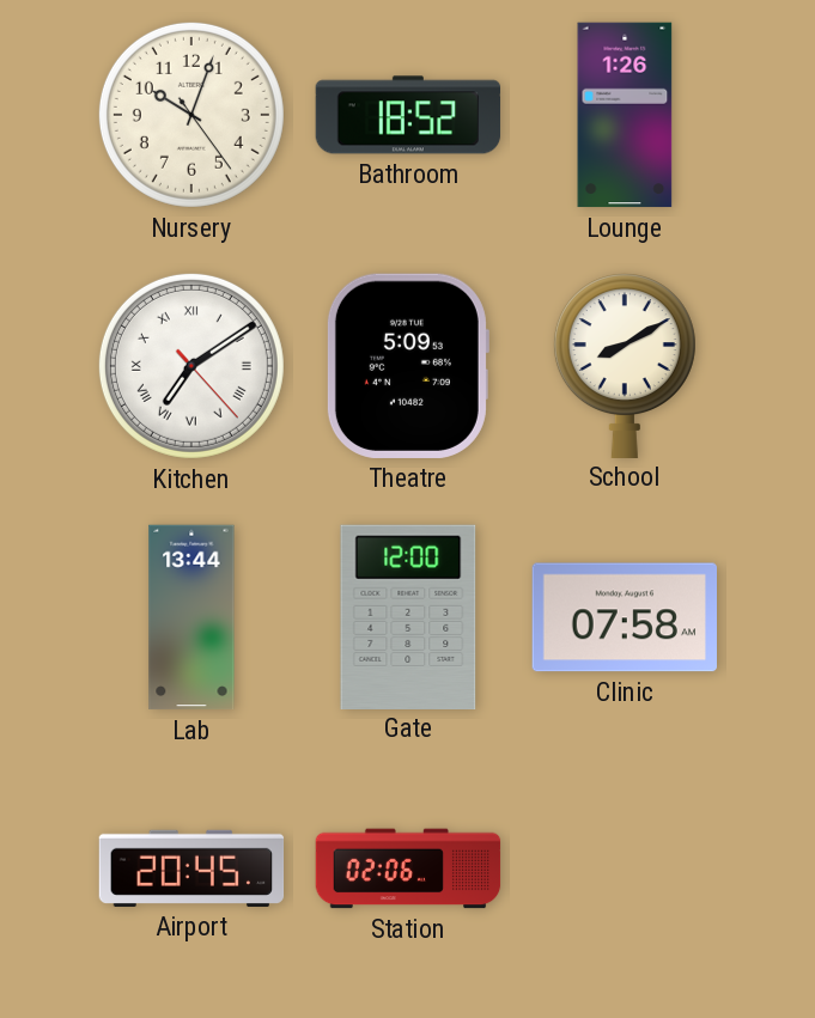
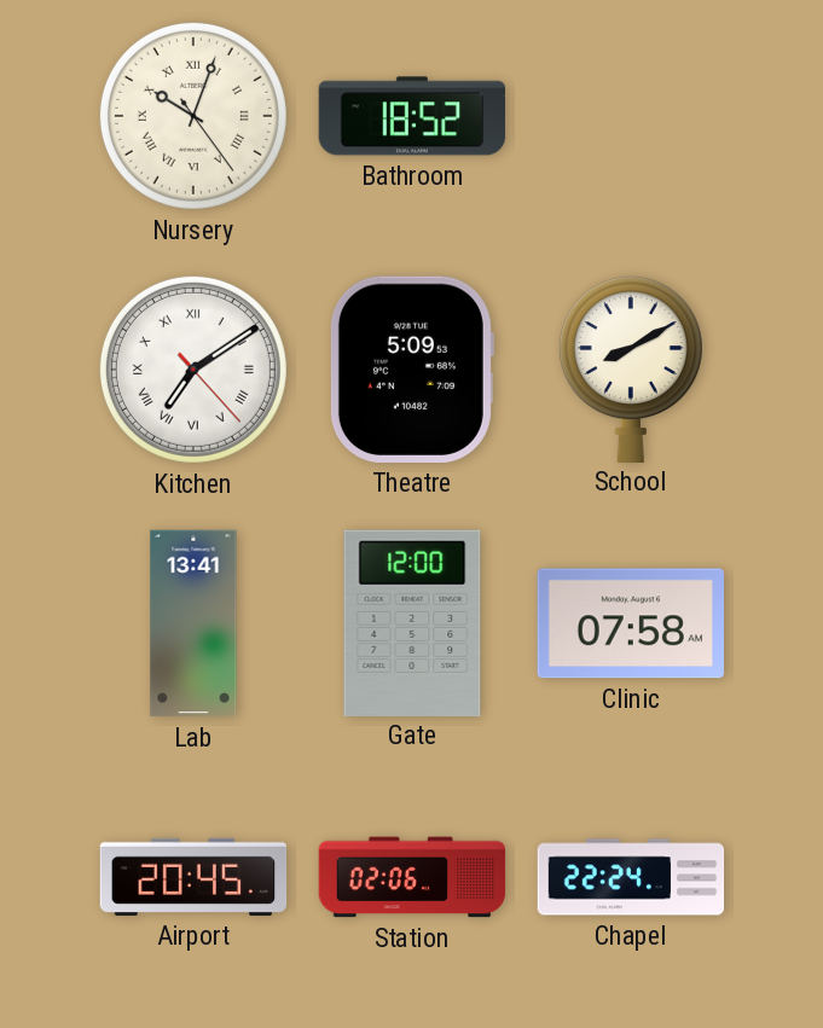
Nursery numerals: Arabic -> Roman
Lounge: 1:26 -> none
Lab: 13:44 -> 13:41
Chapel: none -> 22:24
